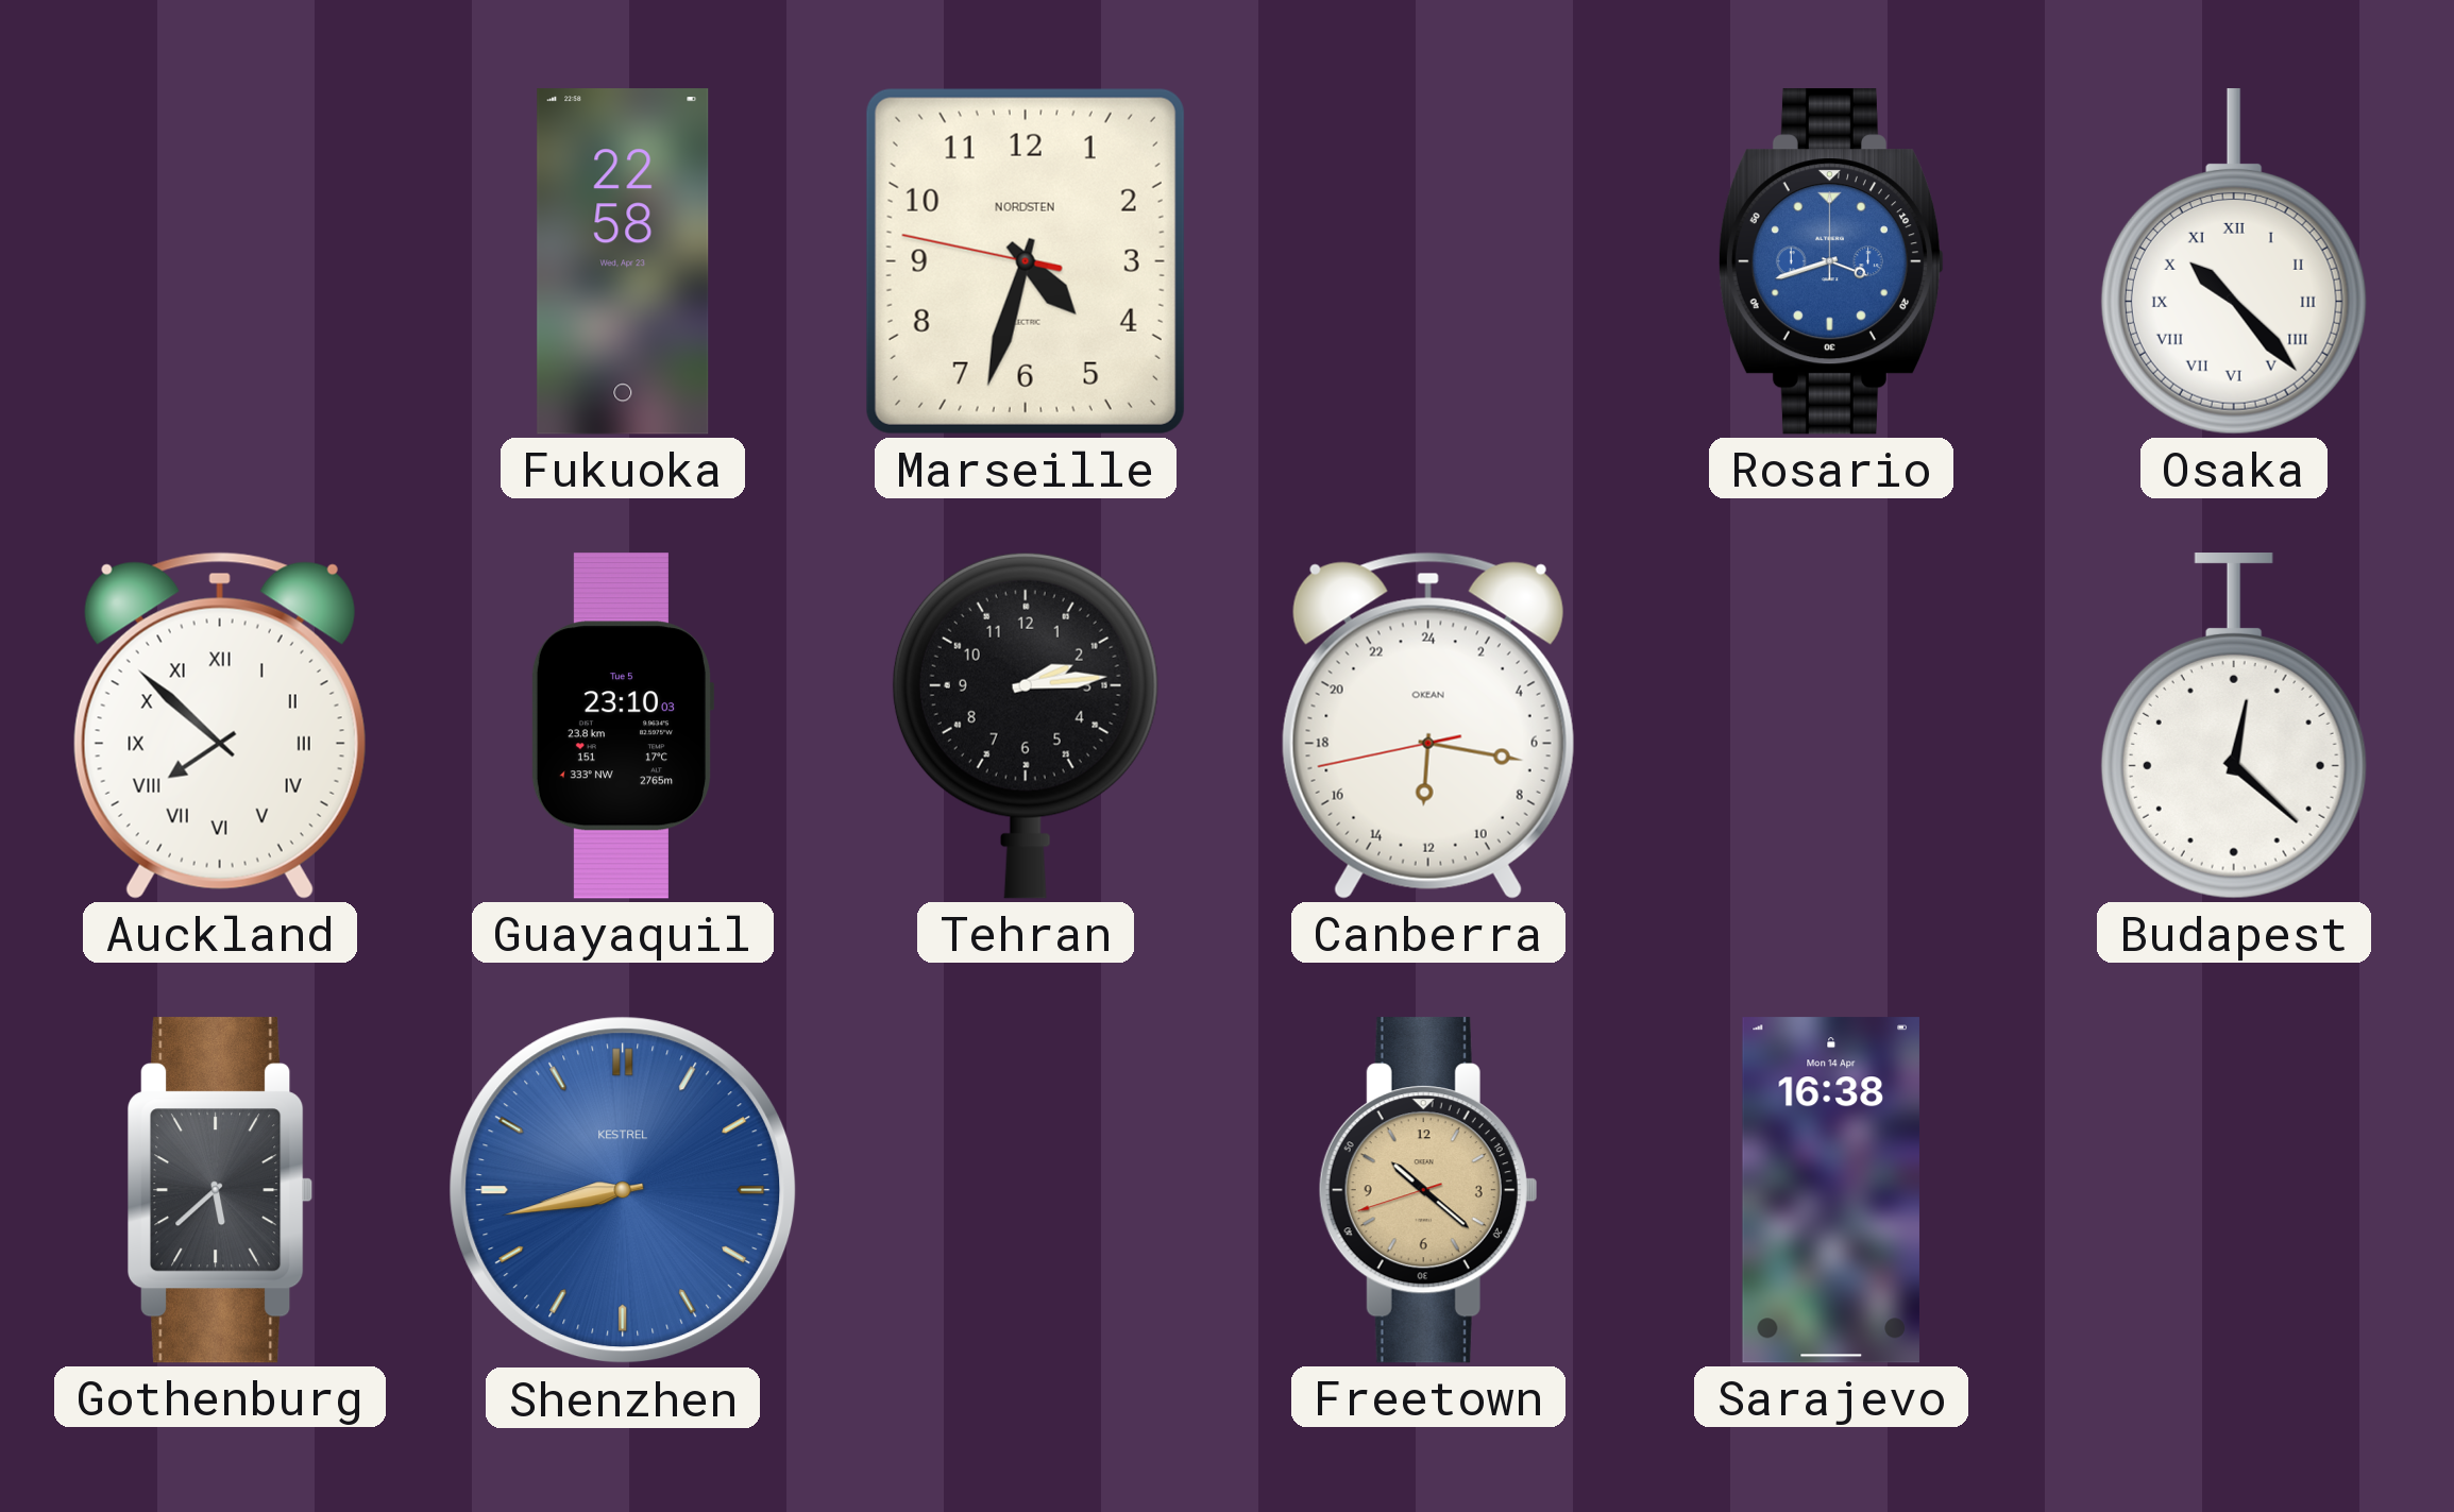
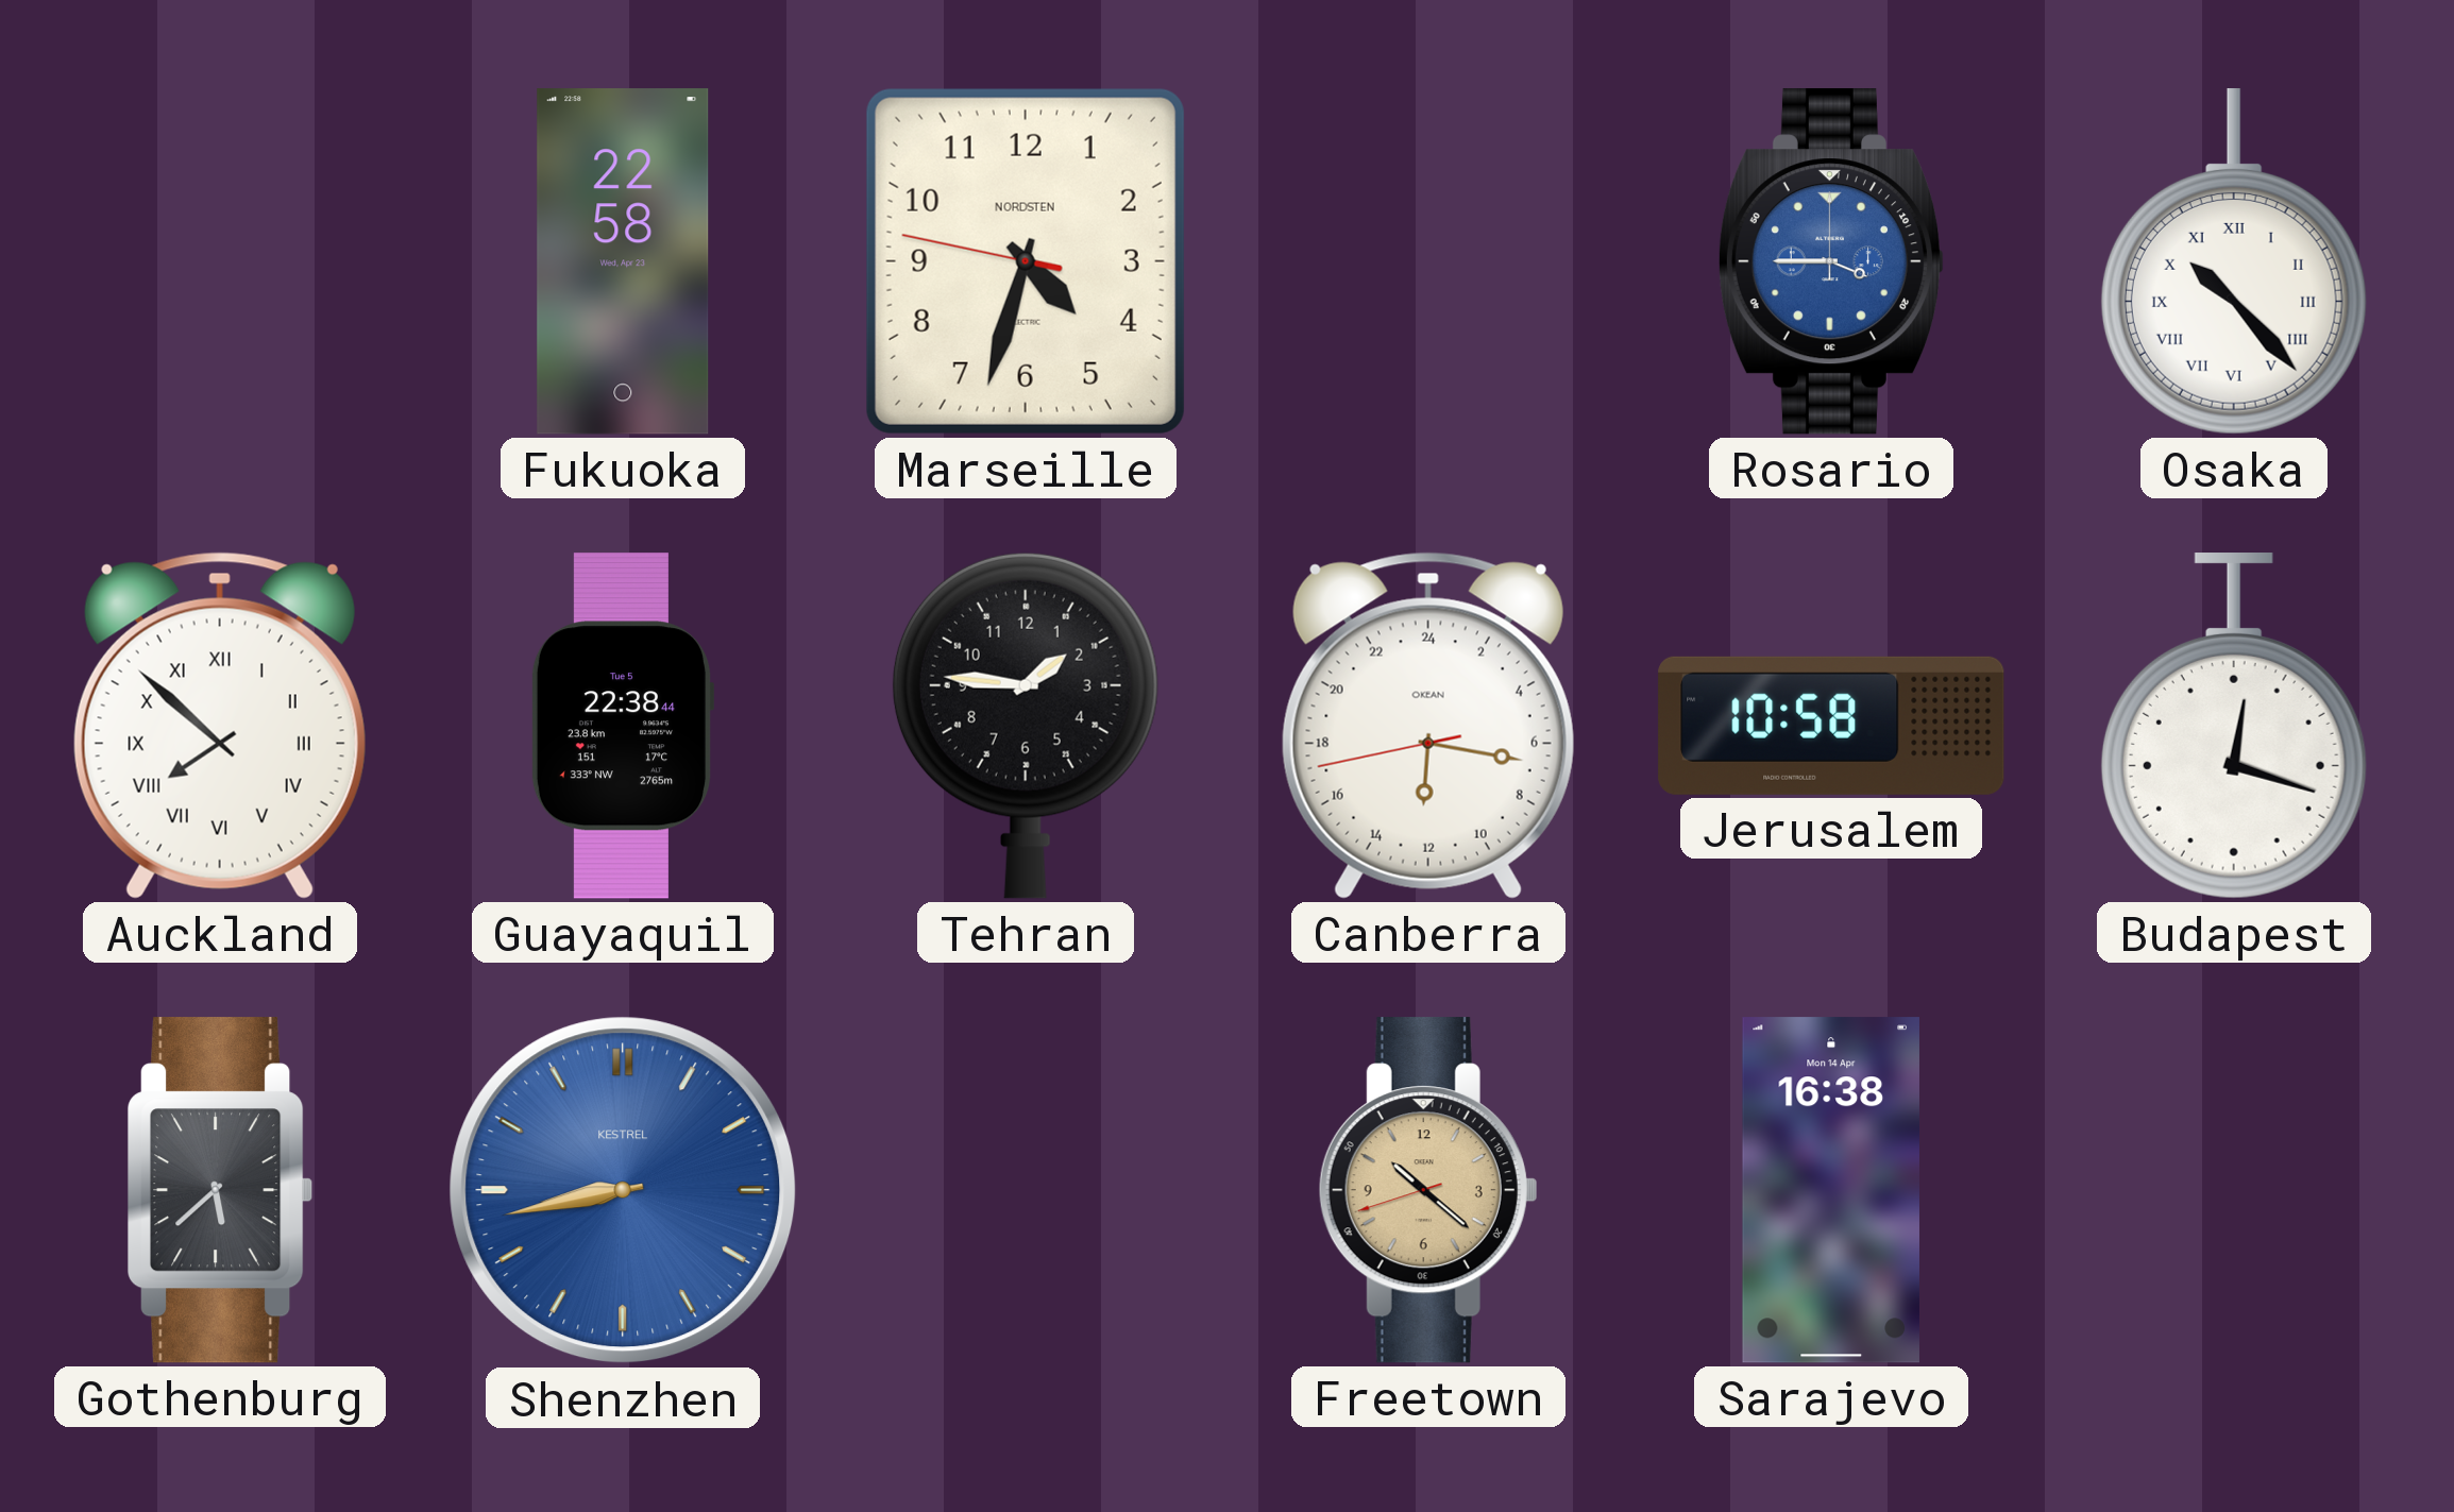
Rosario: 3:42 -> 3:45
Guayaquil: 23:10 -> 22:38
Tehran: 2:14 -> 1:46
Jerusalem: none -> 10:58
Budapest: 12:22 -> 12:18
